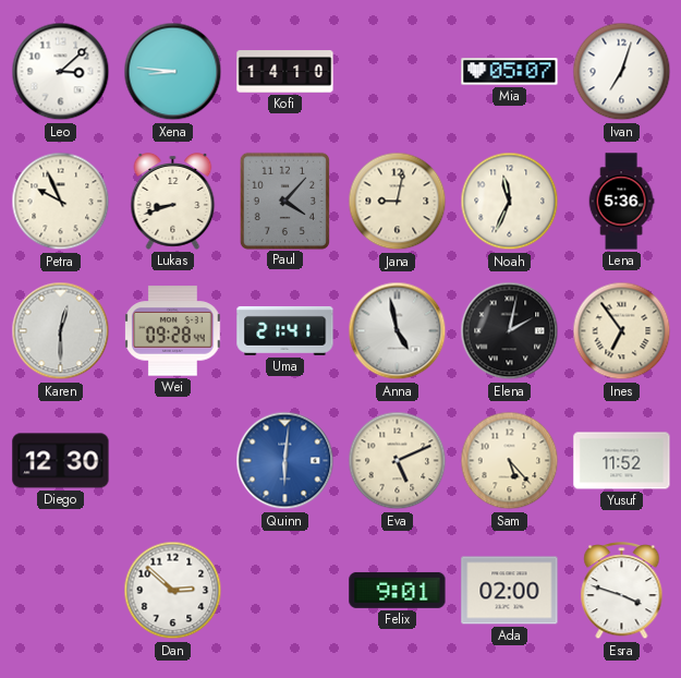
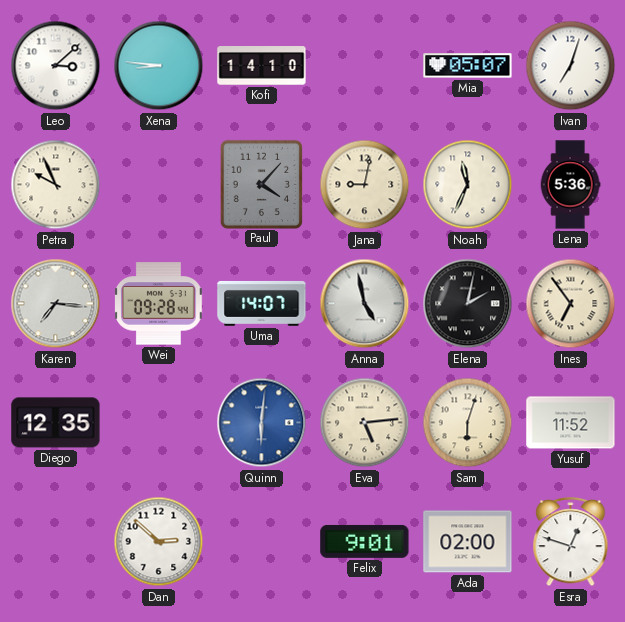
Lukas: 8:42 -> none
Karen: 12:30 -> 7:16
Uma: 21:41 -> 14:07
Diego: 12:30 -> 12:35
Eva: 5:11 -> 5:14
Sam: 5:23 -> 6:03
Esra: 3:48 -> 12:48
